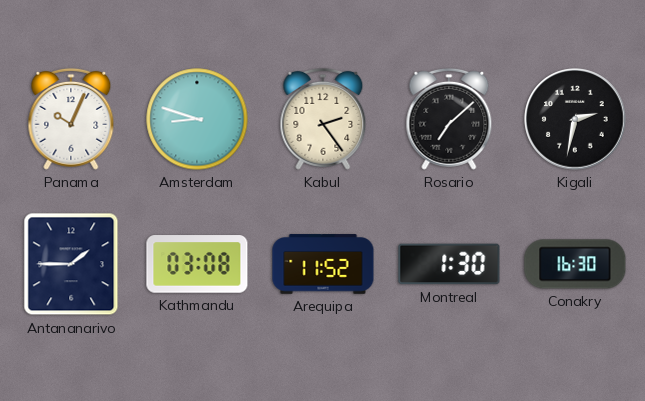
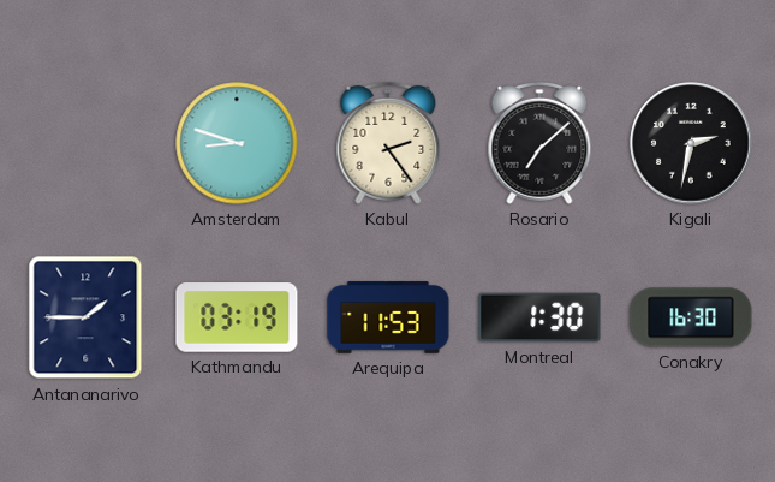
Panama: 10:04 -> none
Kathmandu: 03:08 -> 03:19
Arequipa: 11:52 -> 11:53
